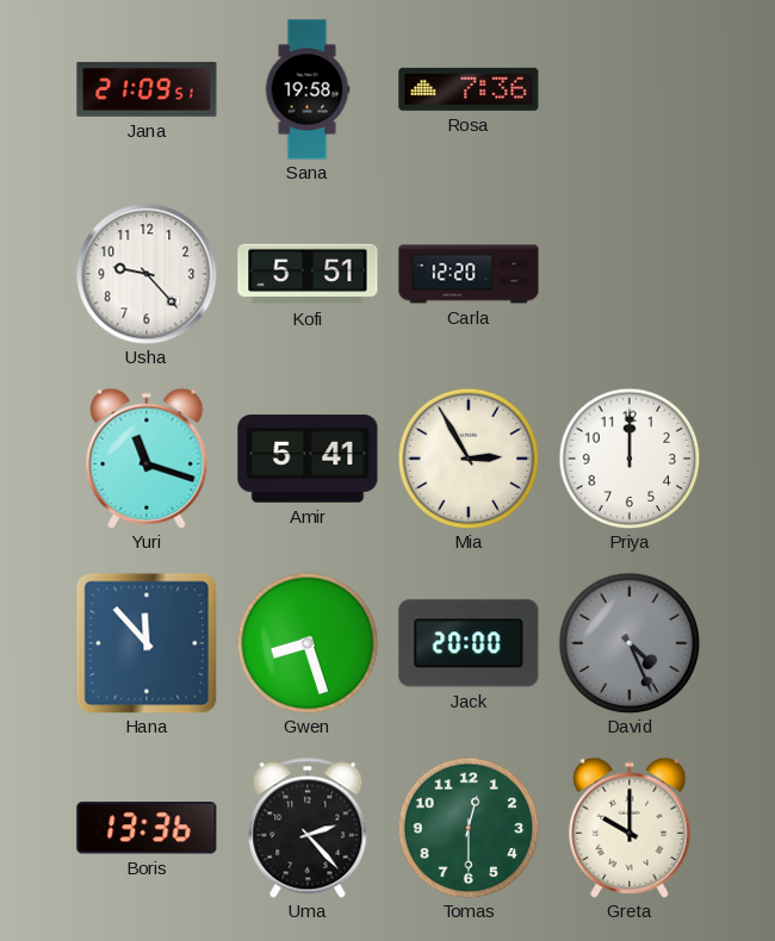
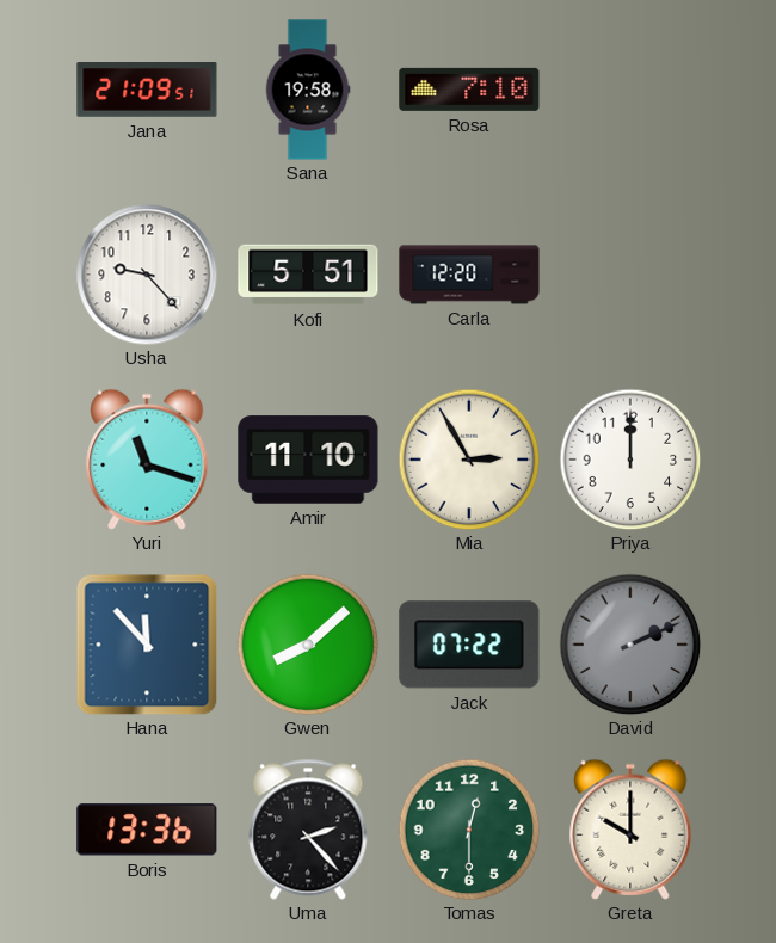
Rosa: 7:36 -> 7:10
Amir: 5:41 -> 11:10
Gwen: 8:27 -> 8:08
Jack: 20:00 -> 07:22
David: 4:26 -> 2:11
